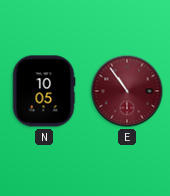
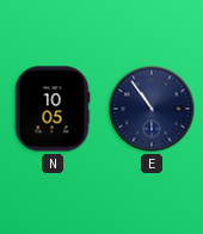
E dial: burgundy -> navy
